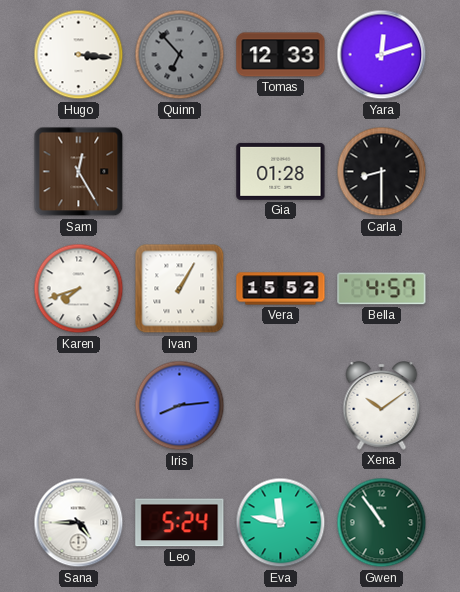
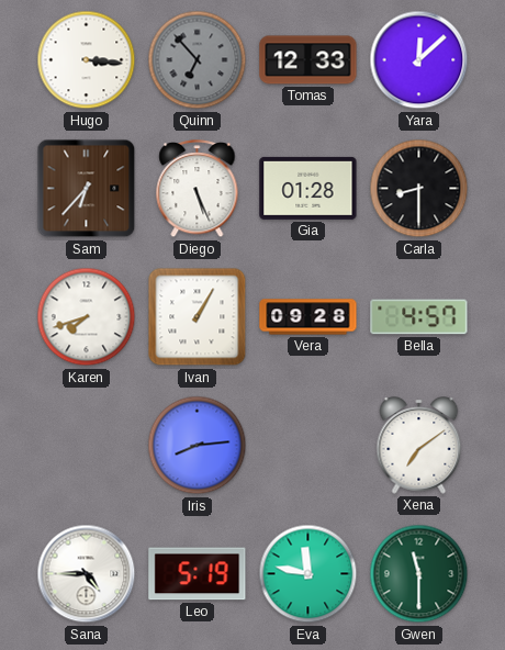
Yara: 12:12 -> 12:08
Sam: 12:25 -> 6:37
Diego: none -> 5:26
Vera: 15:52 -> 09:28
Xena: 10:09 -> 7:09
Leo: 5:24 -> 5:19
Gwen: 10:54 -> 11:30
